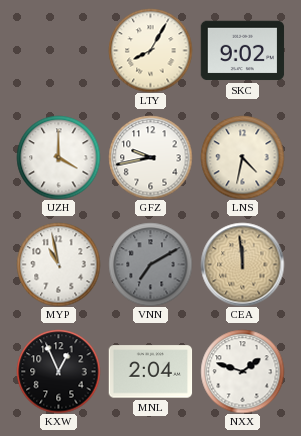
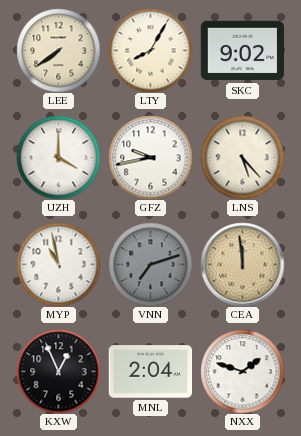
LEE: none -> 7:39
LNS: 4:32 -> 5:23
VNN: 7:10 -> 7:12
